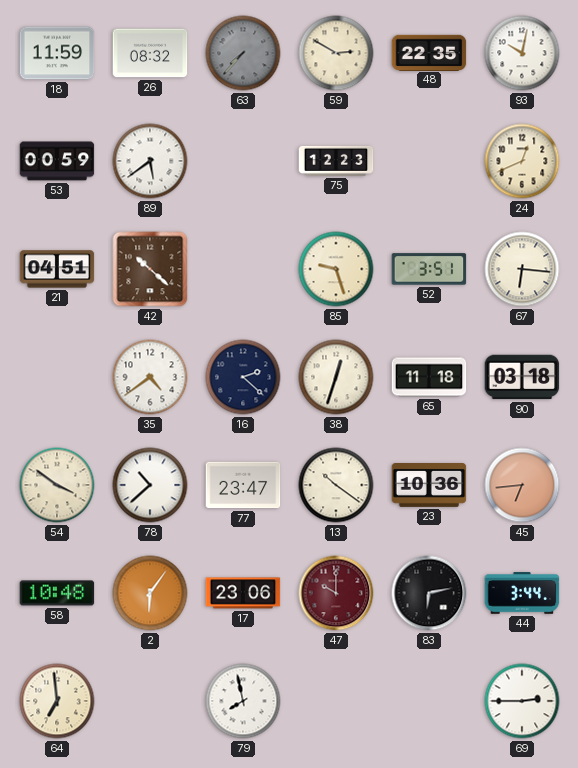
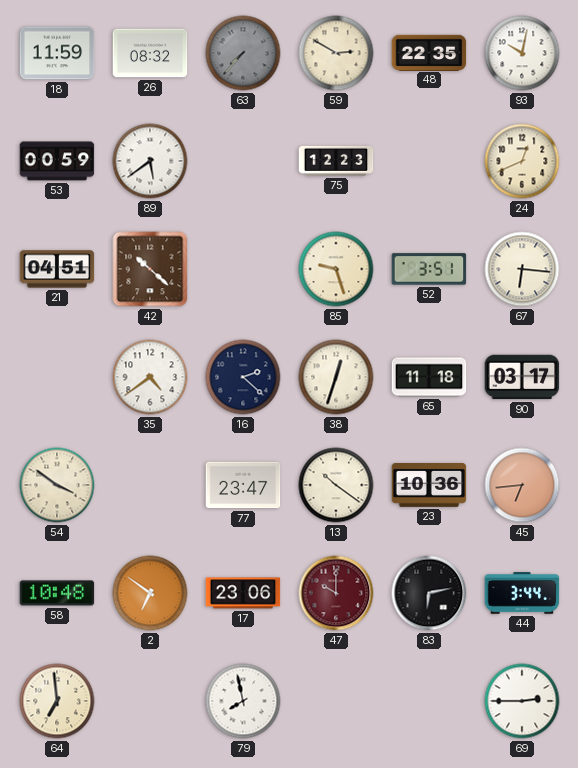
90: 03:18 -> 03:17
78: 10:38 -> none
2: 6:06 -> 6:51
